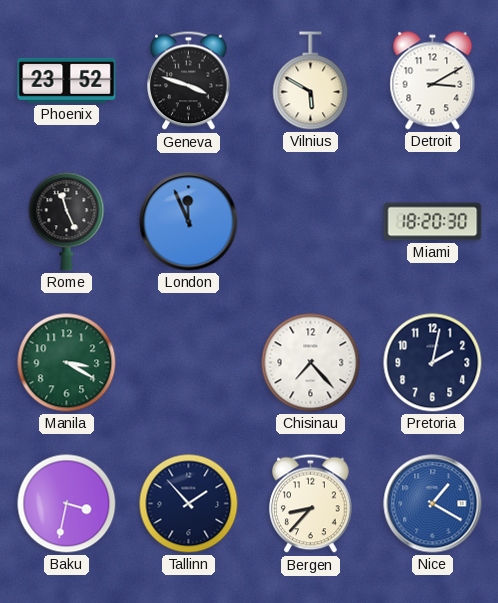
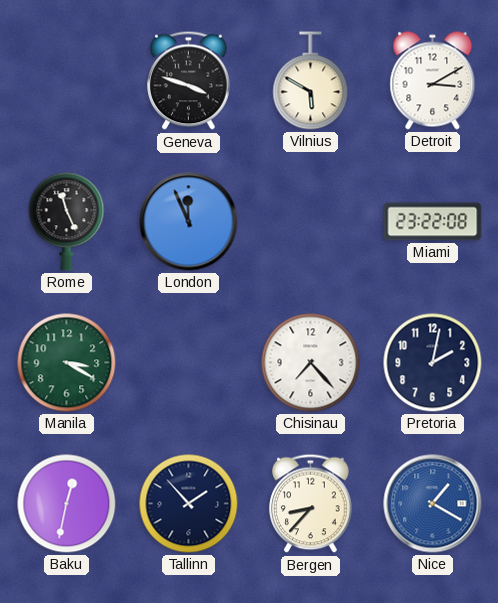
Phoenix: 23:52 -> none
Miami: 18:20 -> 23:22
Baku: 3:32 -> 12:32
